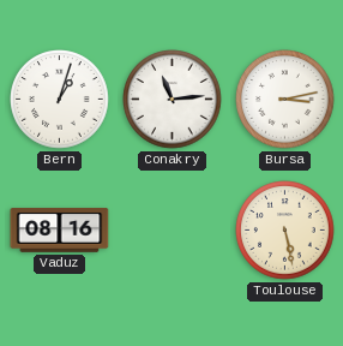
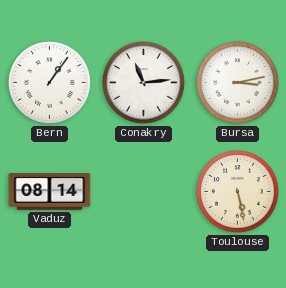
Bern: 1:03 -> 1:06
Vaduz: 08:16 -> 08:14
